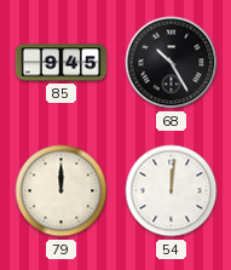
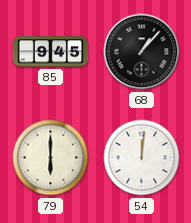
68: 10:25 -> 1:07
79: 12:00 -> 6:00
